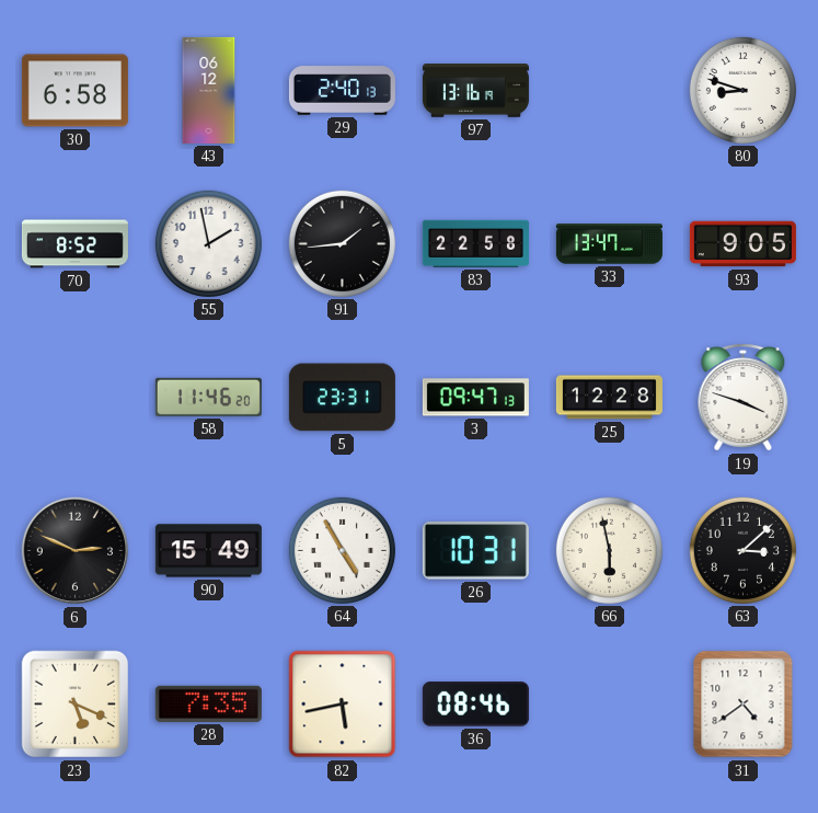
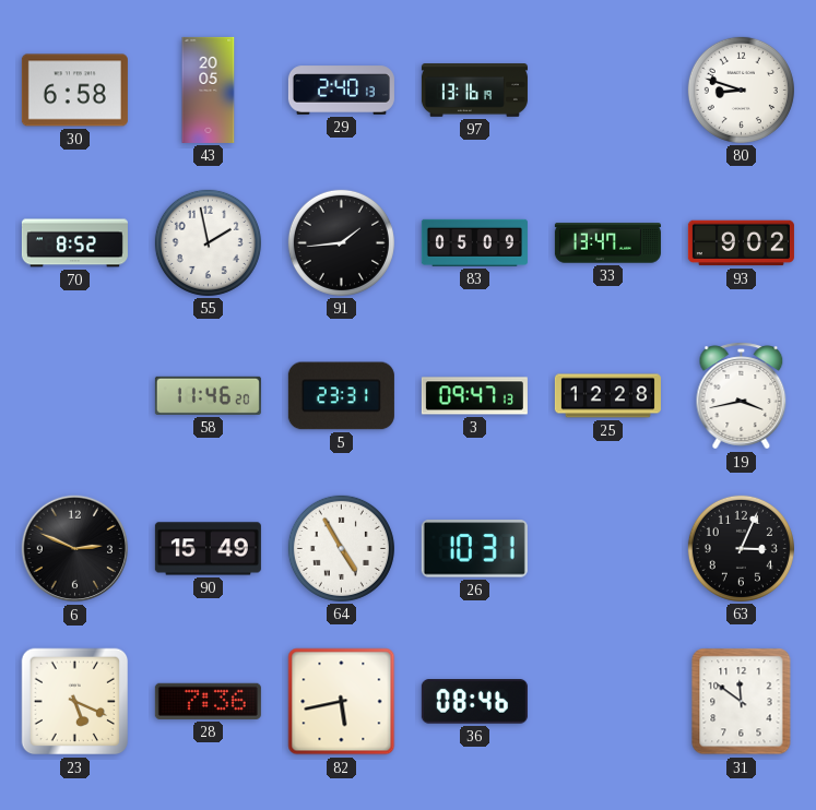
43: 06:12 -> 20:05
83: 22:58 -> 05:09
93: 9:05 -> 9:02
19: 3:48 -> 3:43
66: 5:58 -> none
63: 3:08 -> 3:04
28: 7:35 -> 7:36
31: 4:39 -> 11:51
